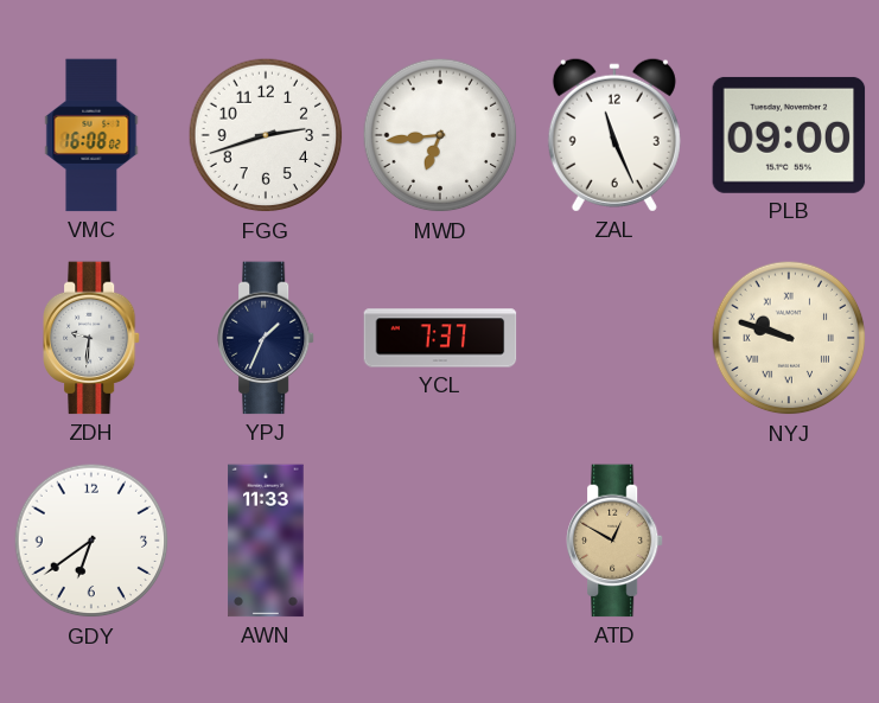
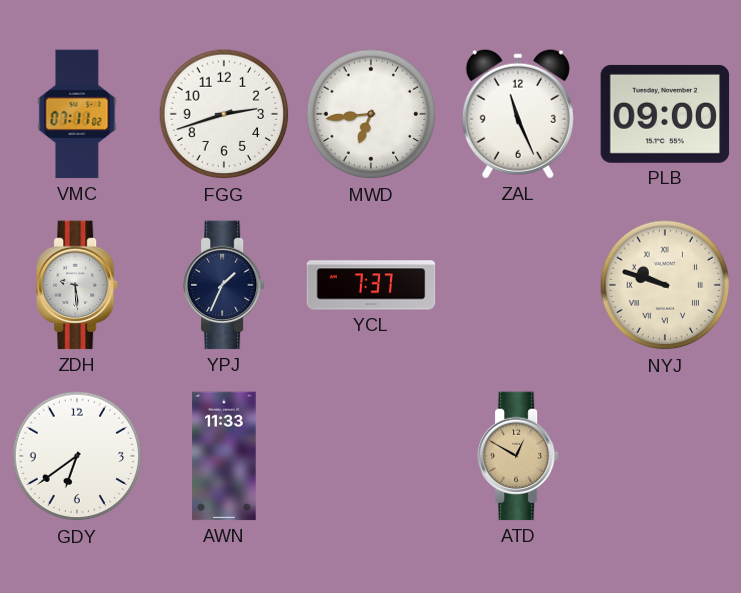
VMC: 16:08 -> 07:11
ZDH: 9:31 -> 9:29
